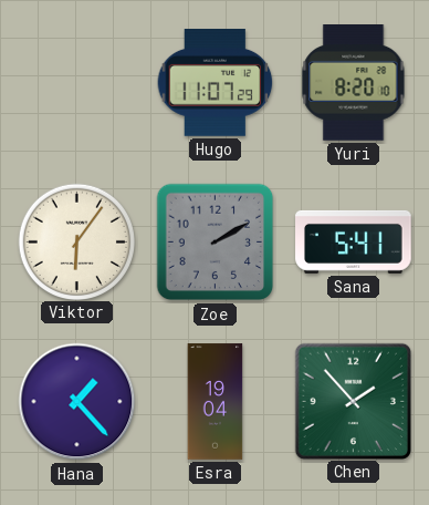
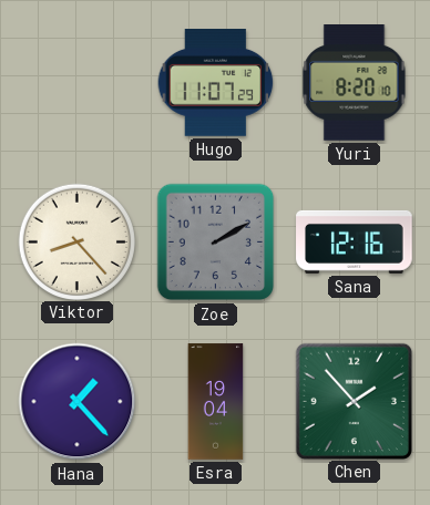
Viktor: 6:06 -> 8:23
Sana: 5:41 -> 12:16
